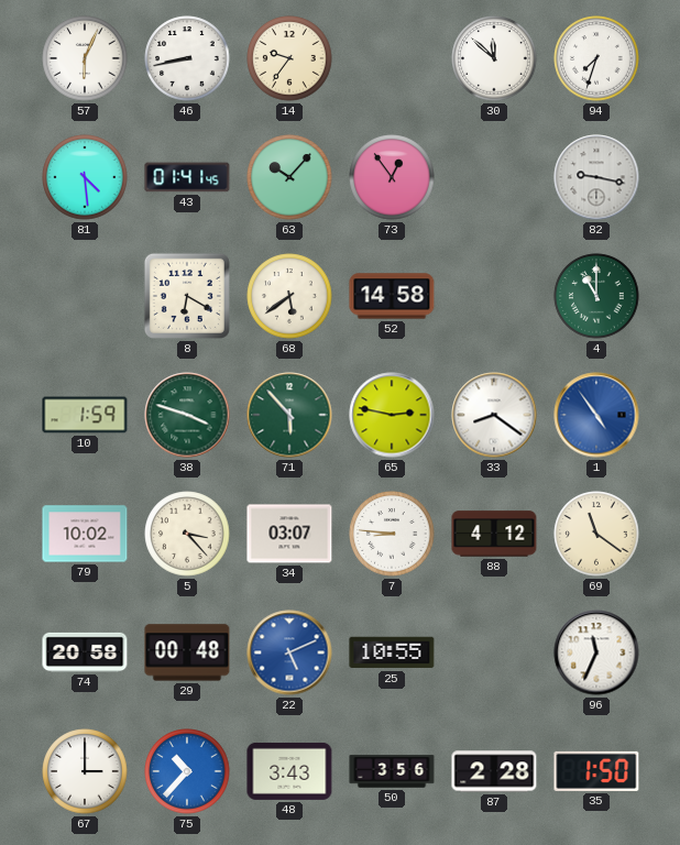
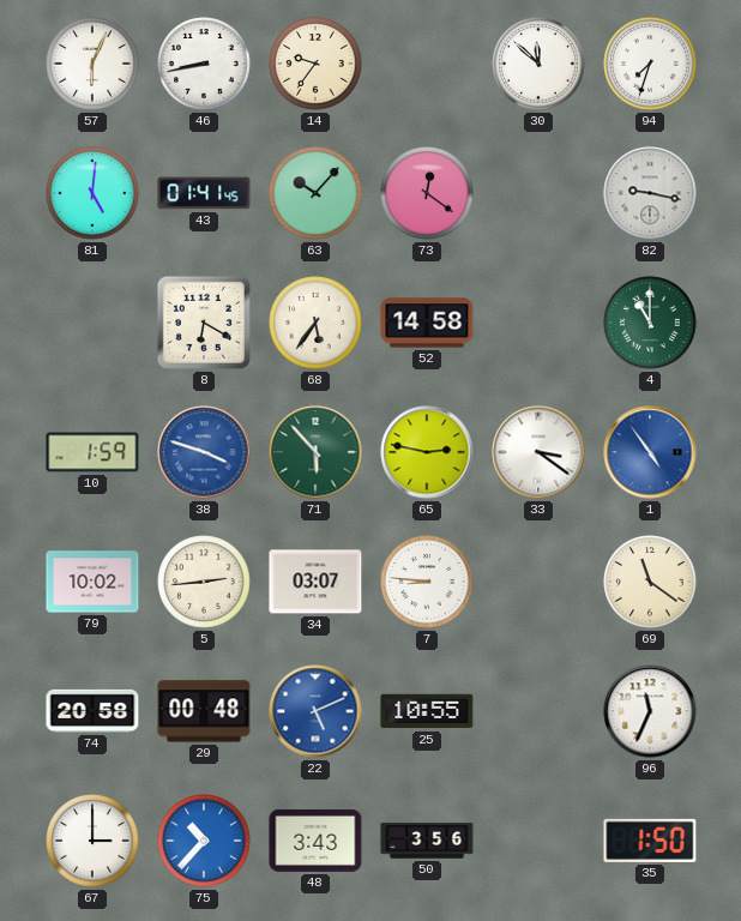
81: 4:29 -> 5:01
73: 12:54 -> 12:21
68: 5:39 -> 5:36
38 dial: green -> blue
33: 8:21 -> 3:21
5: 3:23 -> 2:44
88: 4:12 -> none
87: 2:28 -> none
